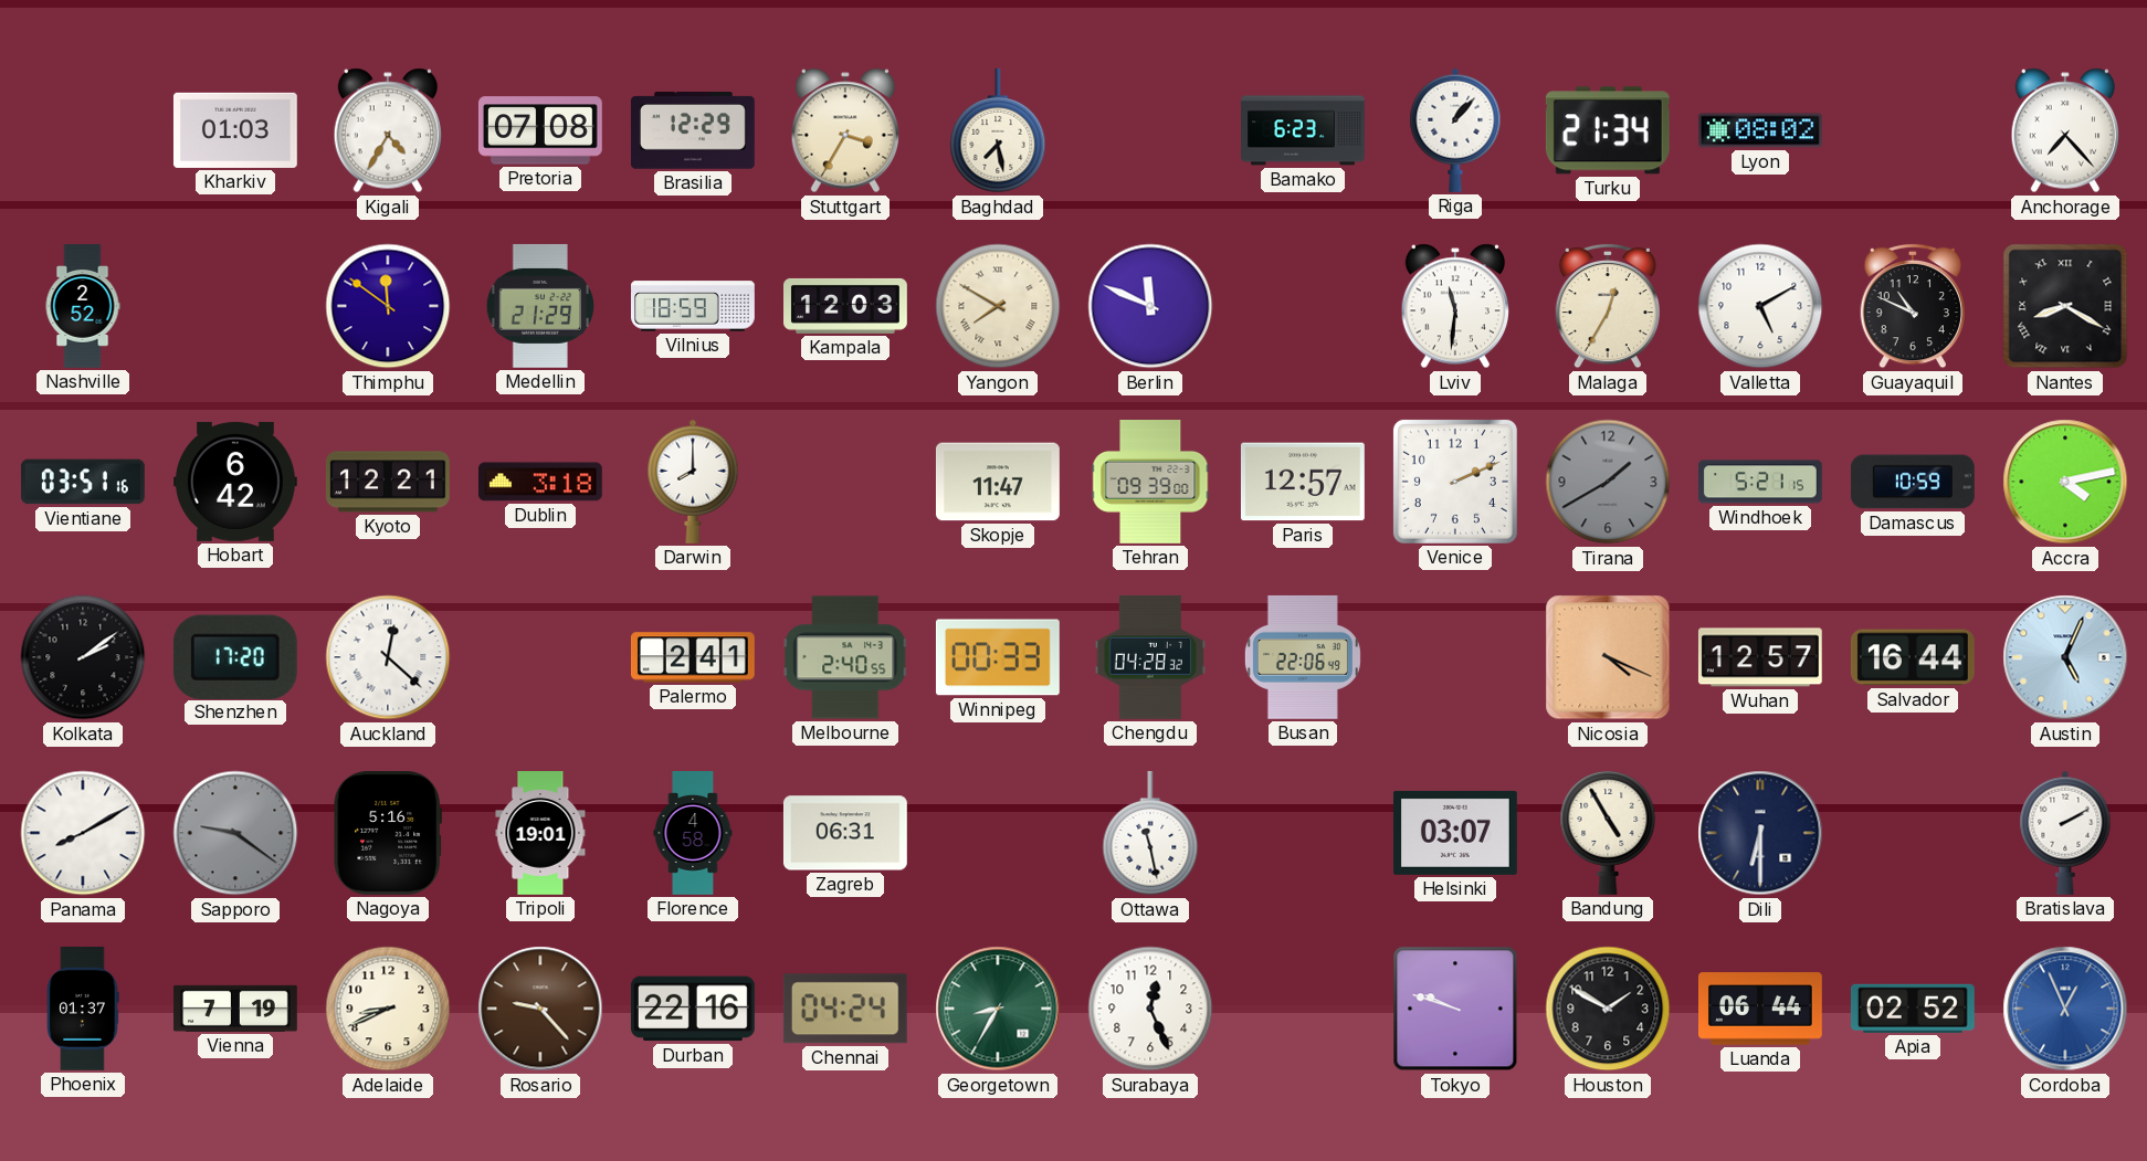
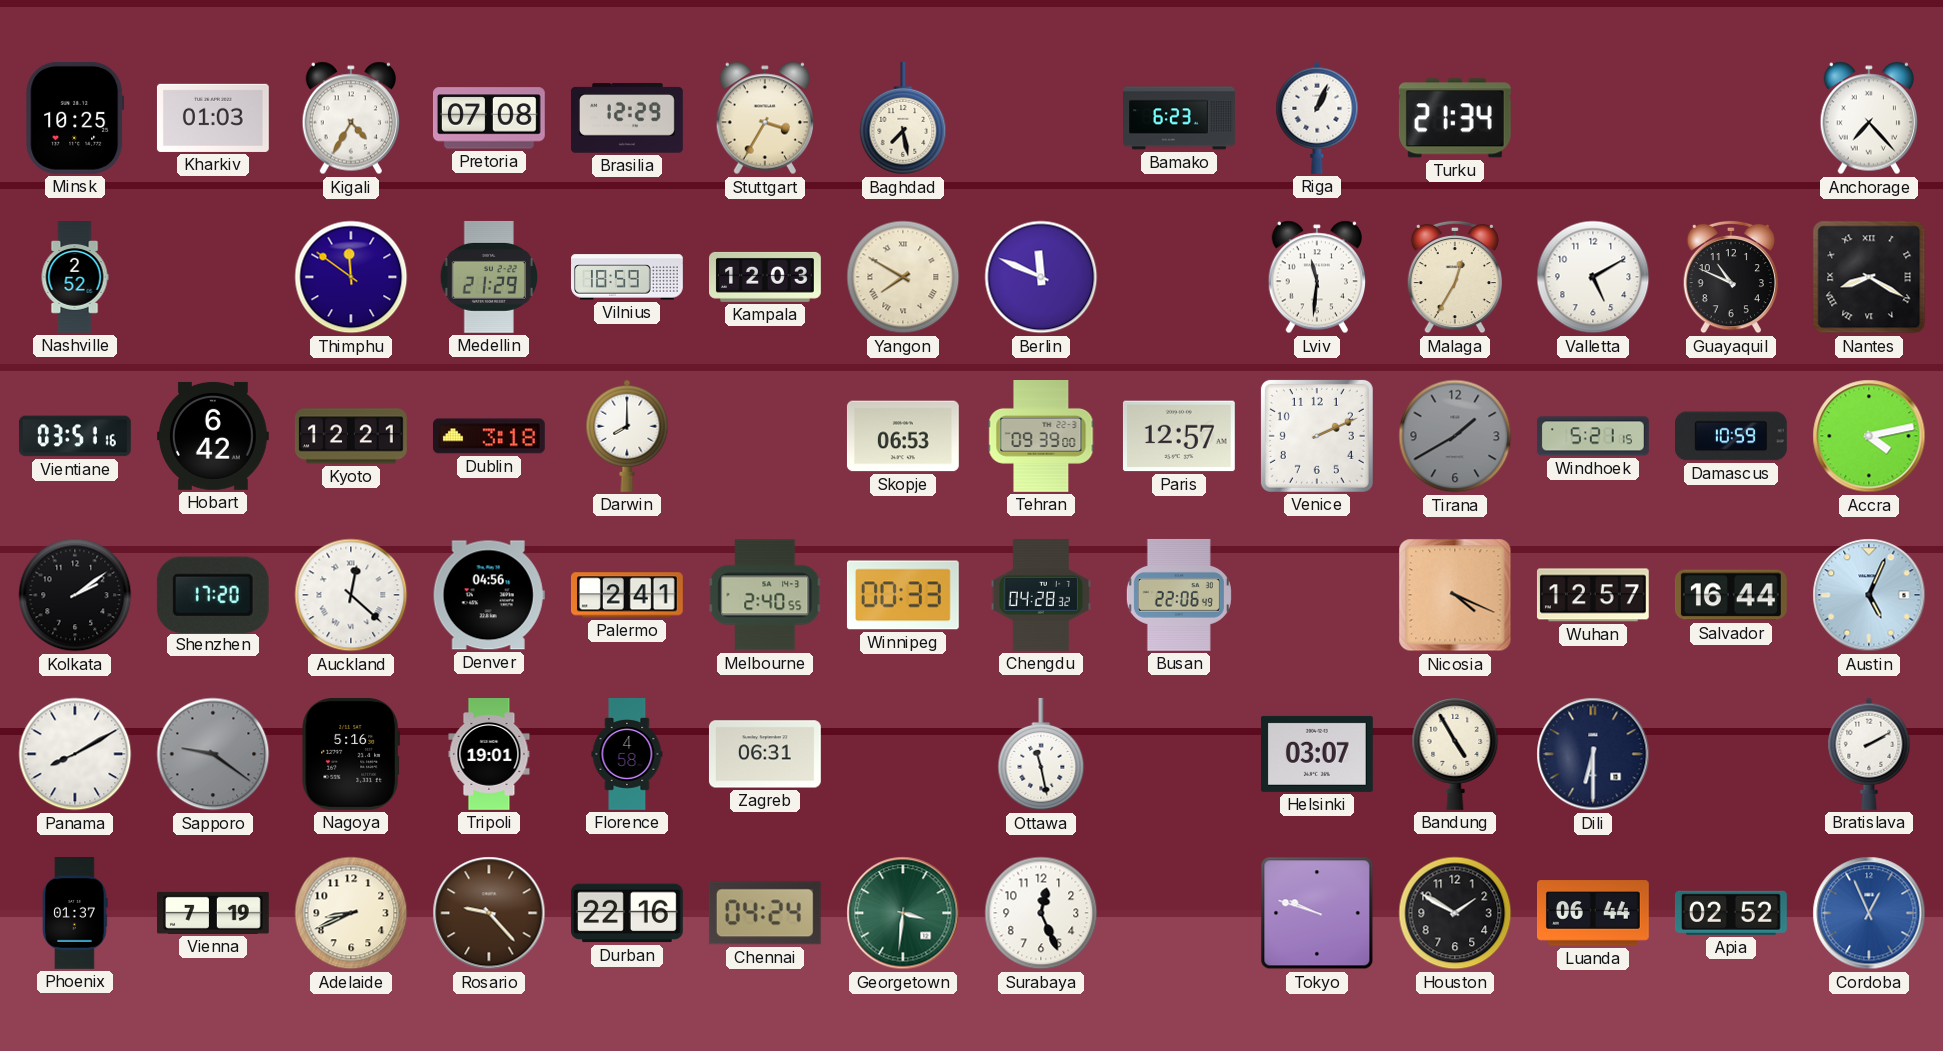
Minsk: none -> 10:25
Riga: 1:07 -> 1:04
Lyon: 08:02 -> none
Skopje: 11:47 -> 06:53
Denver: none -> 04:56
Georgetown: 8:35 -> 3:31
